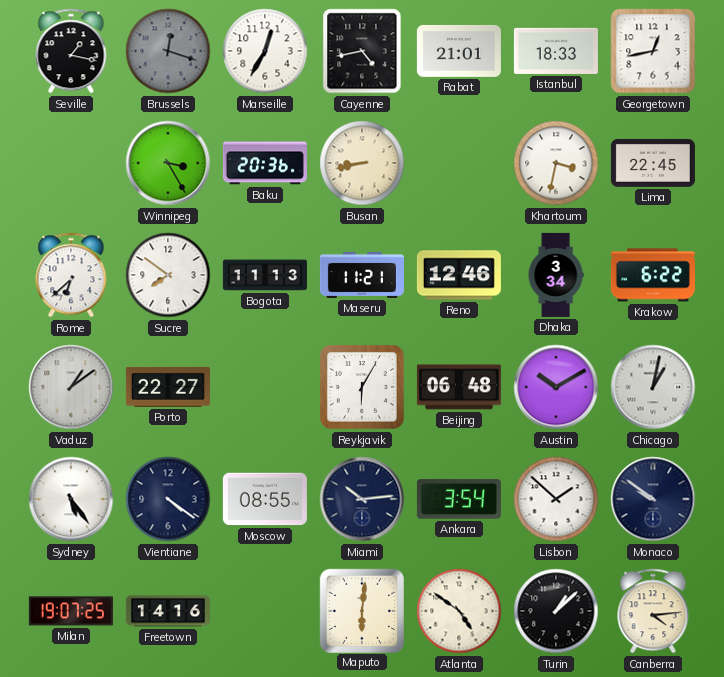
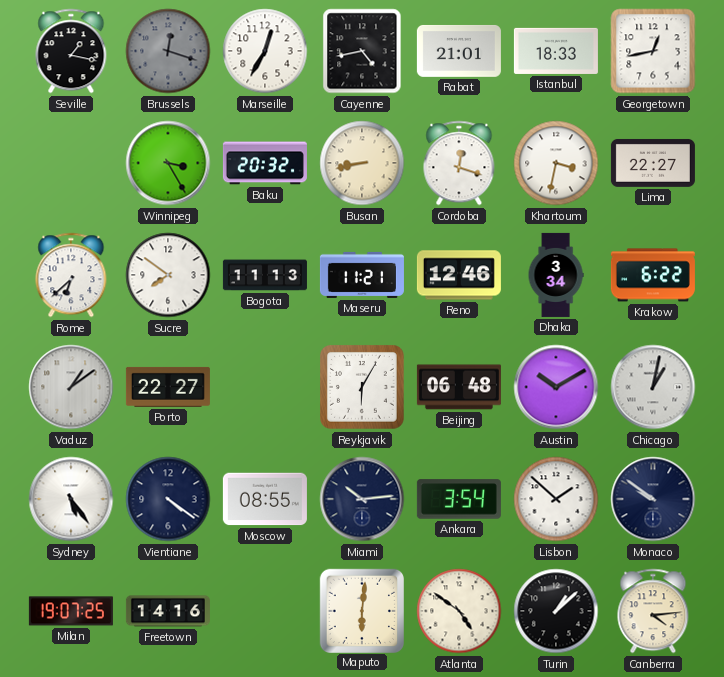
Baku: 20:36 -> 20:32
Cordoba: none -> 12:18
Lima: 22:45 -> 22:27
